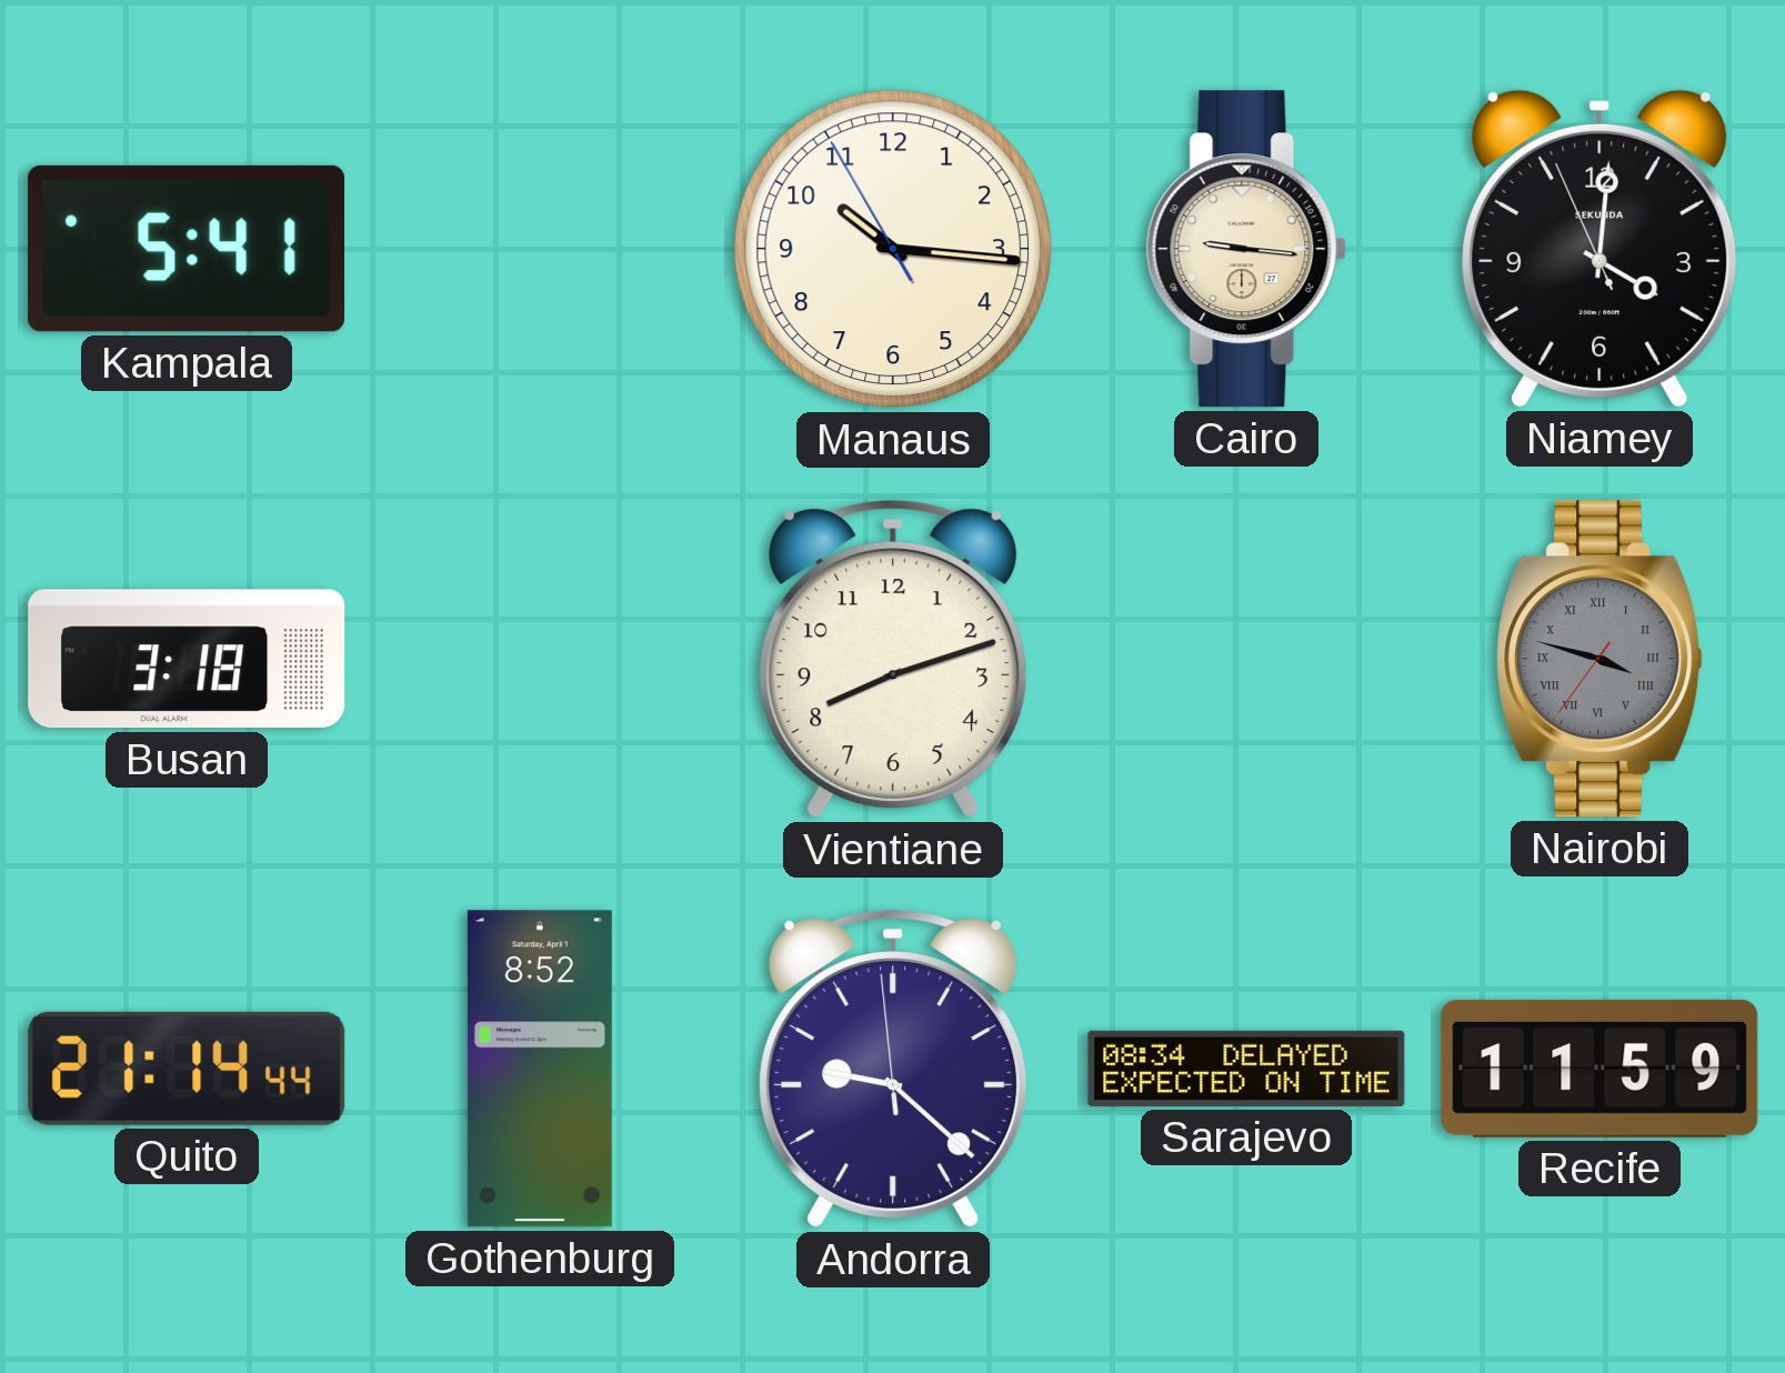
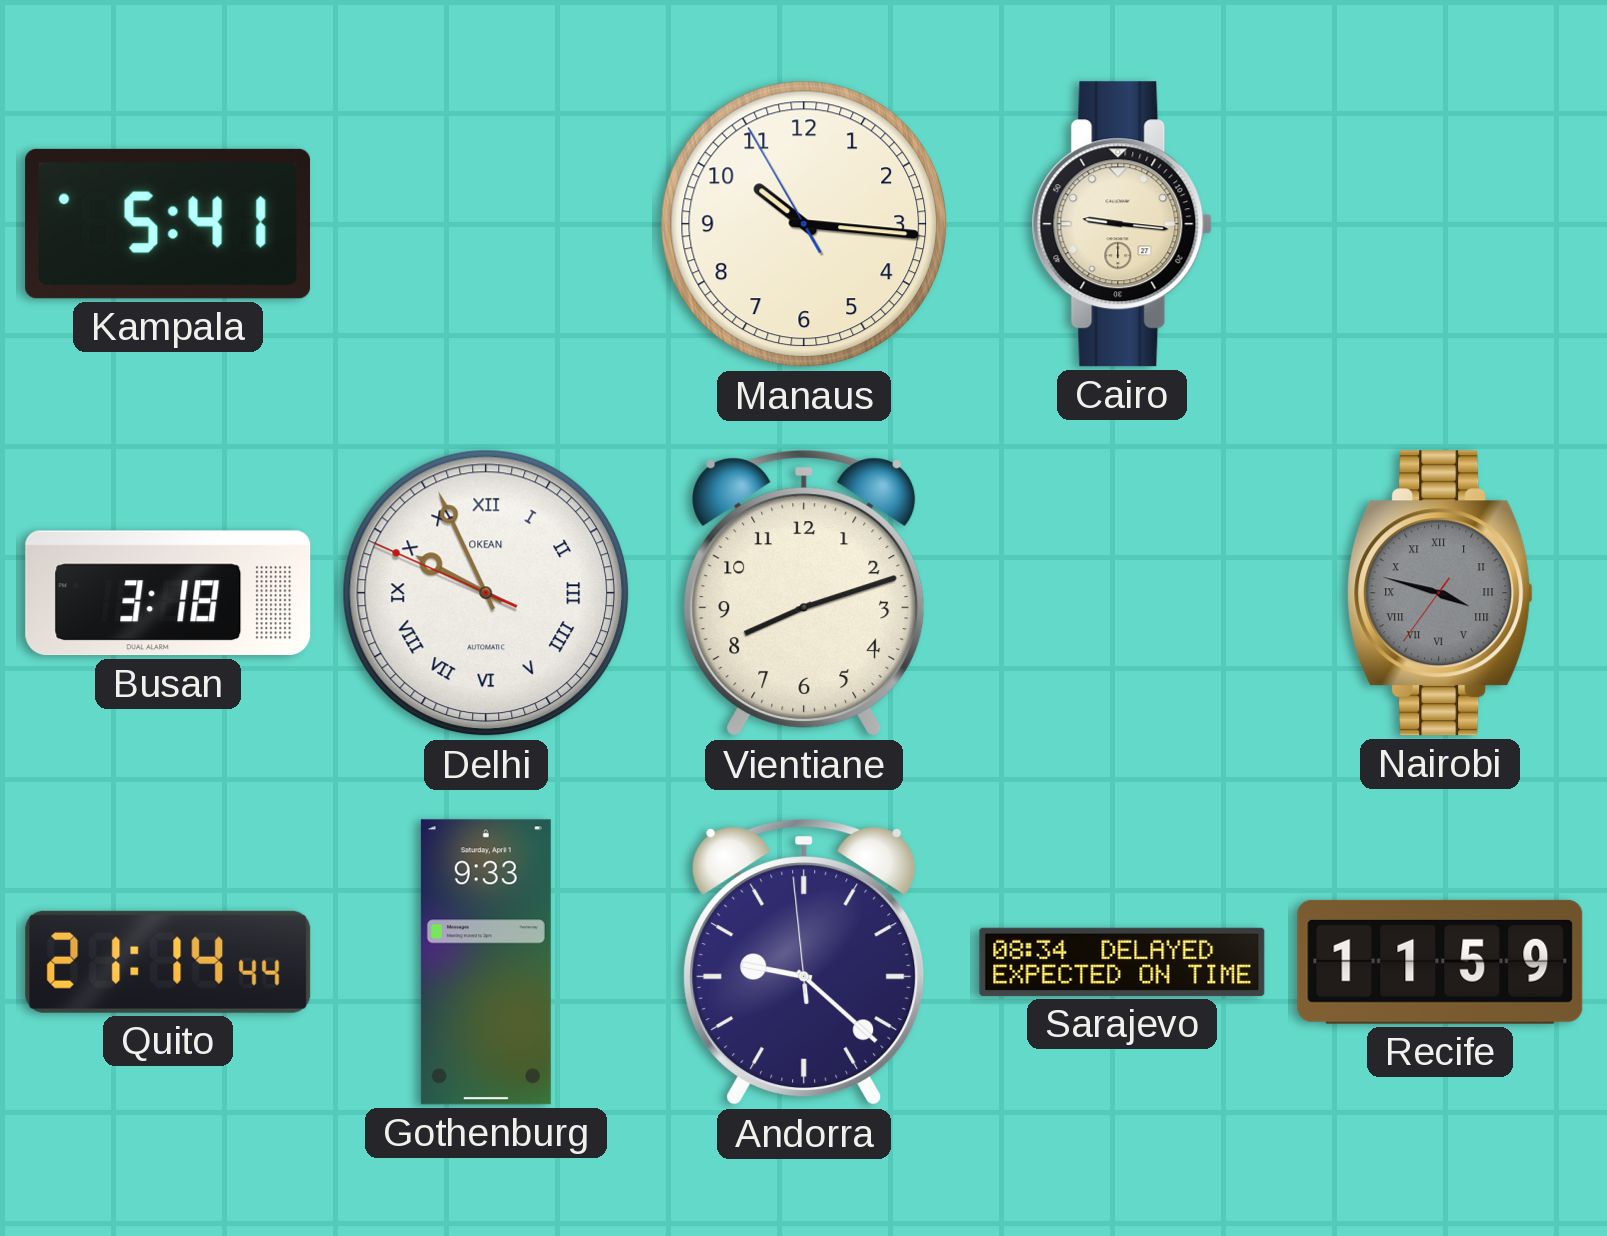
Niamey: 4:00 -> none
Delhi: none -> 9:55
Gothenburg: 8:52 -> 9:33
